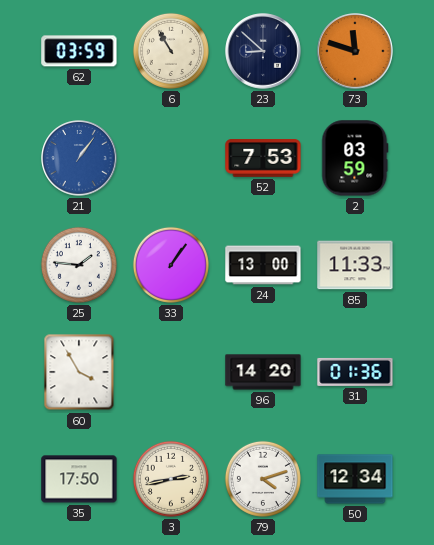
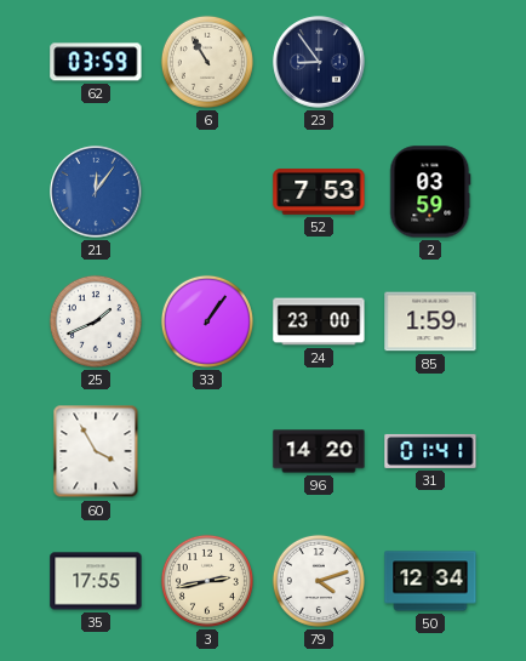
23: 8:52 -> 8:54
73: 11:48 -> none
21: 1:06 -> 12:06
25: 1:46 -> 1:41
24: 13:00 -> 23:00
85: 11:33 -> 1:59
31: 01:36 -> 01:41
35: 17:50 -> 17:55
